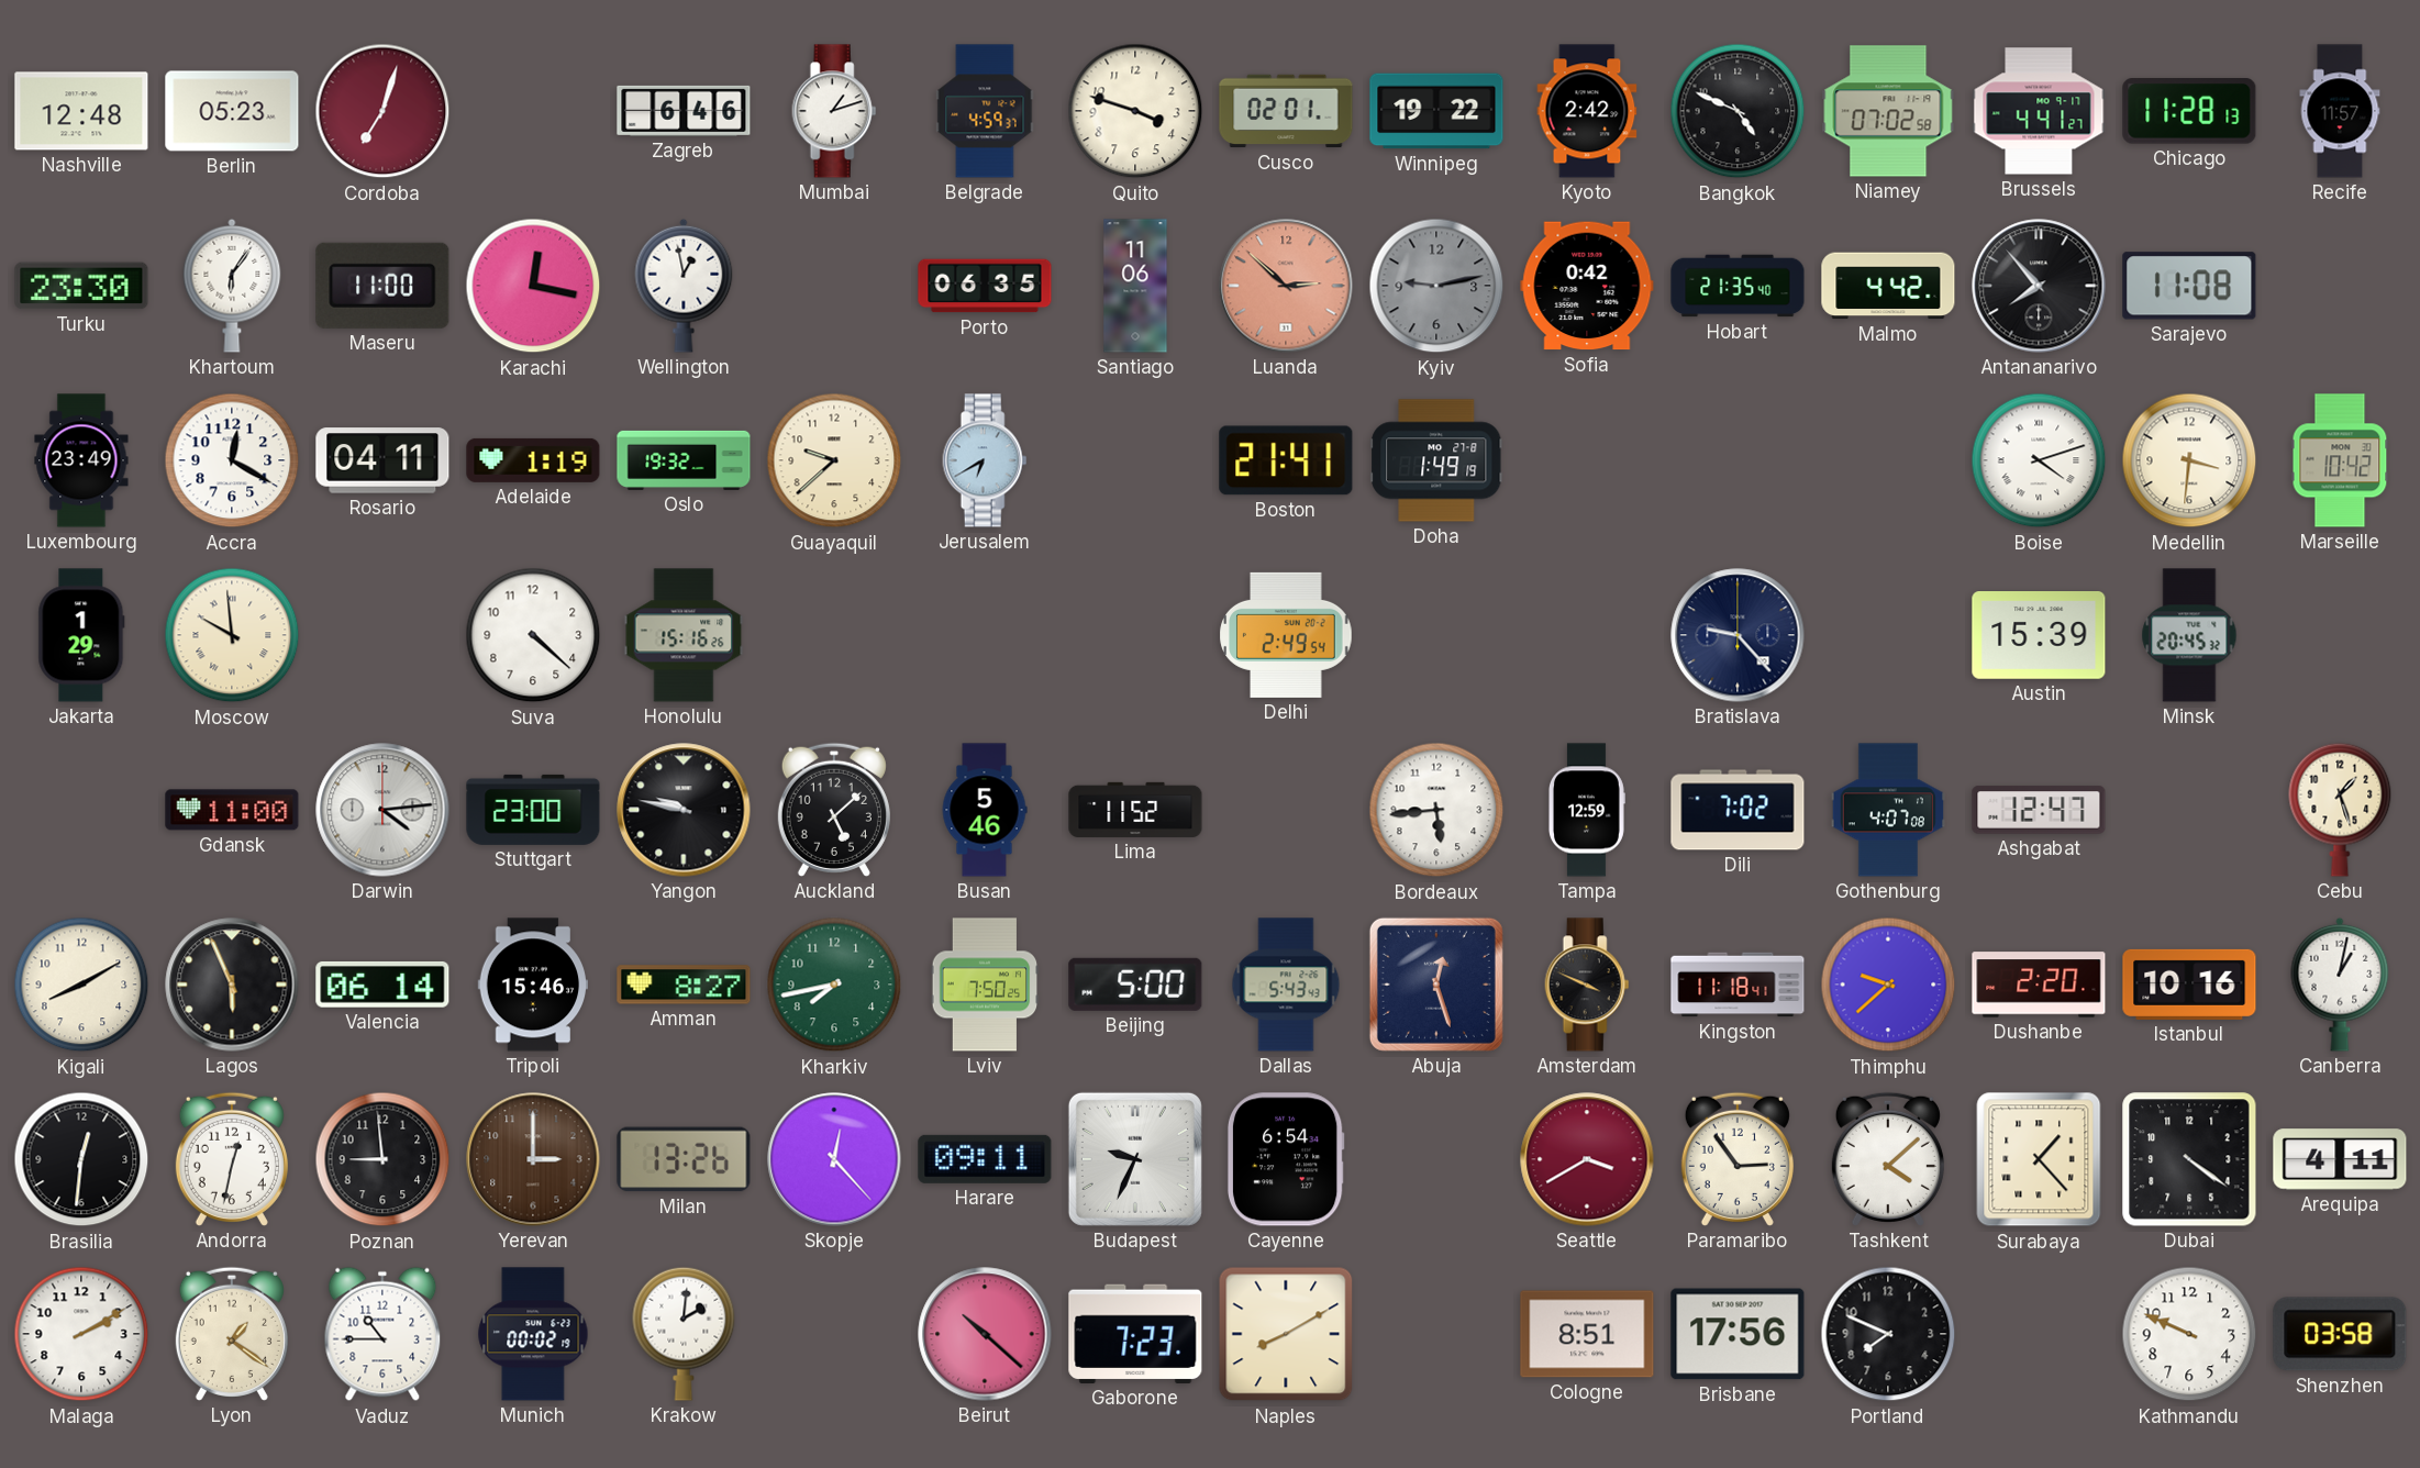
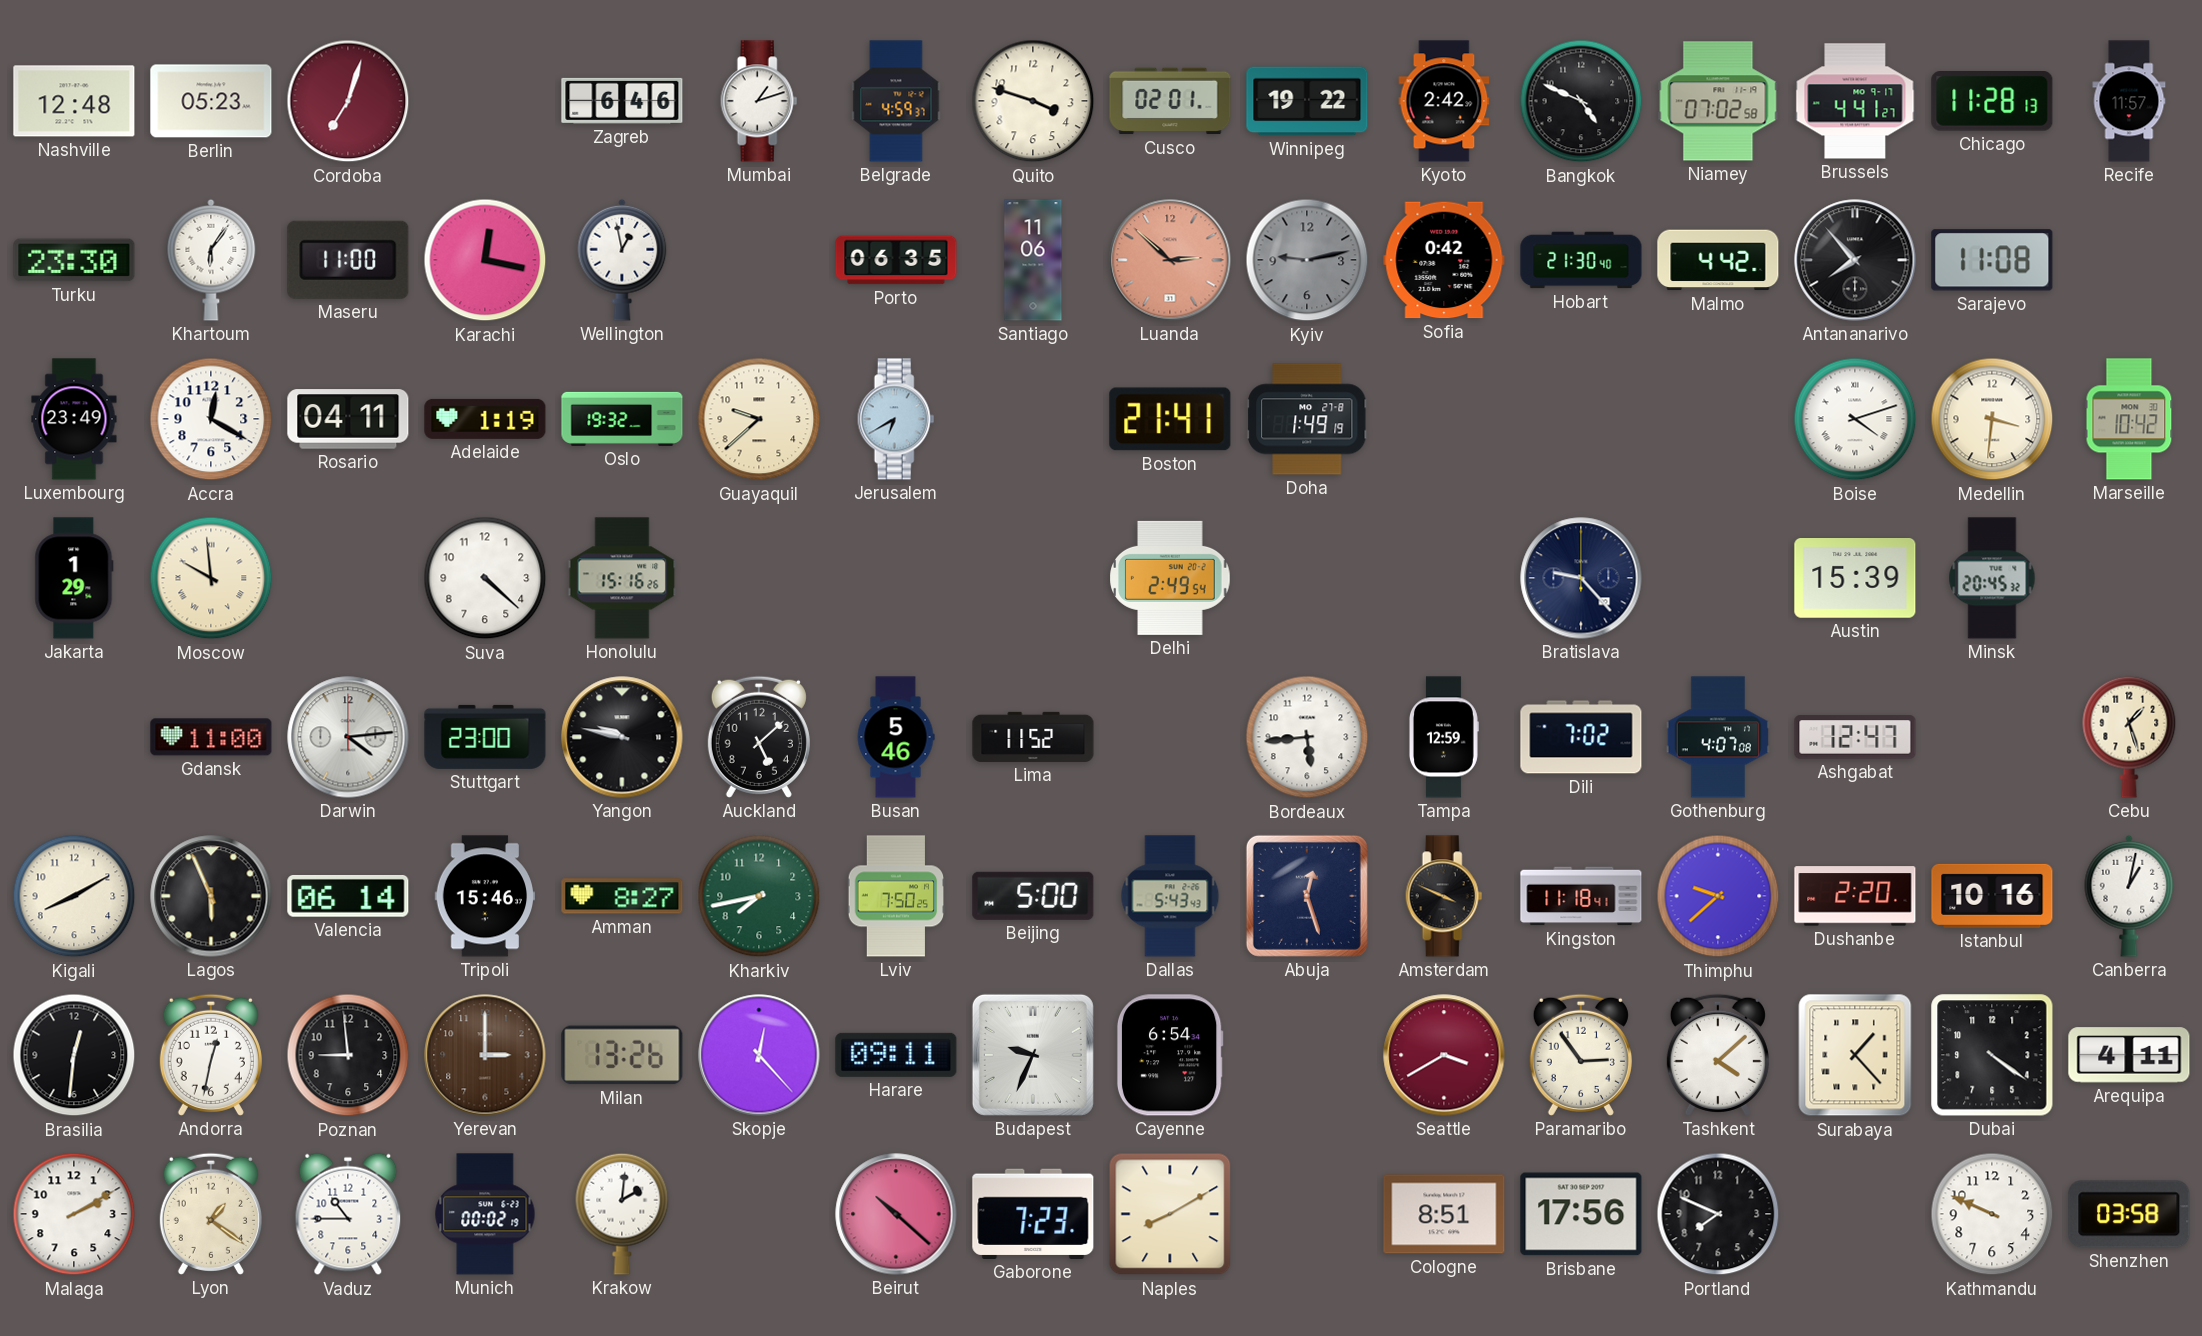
Hobart: 21:35 -> 21:30
